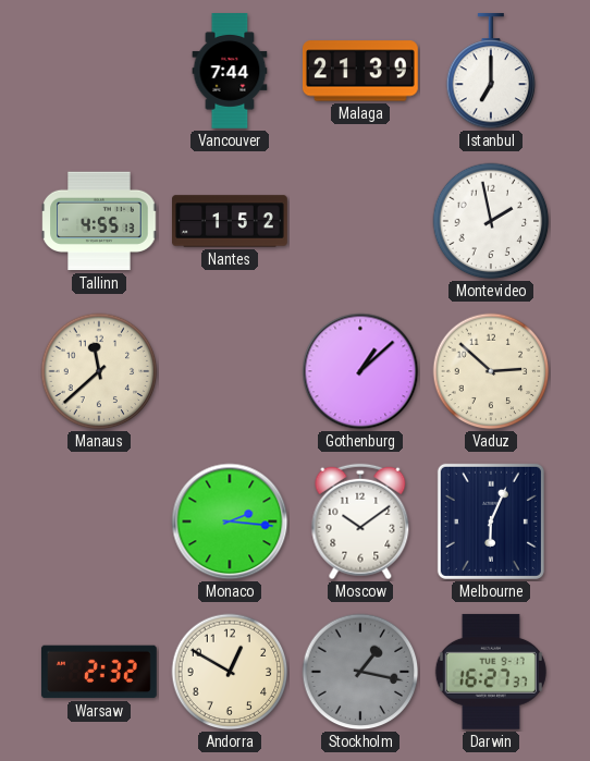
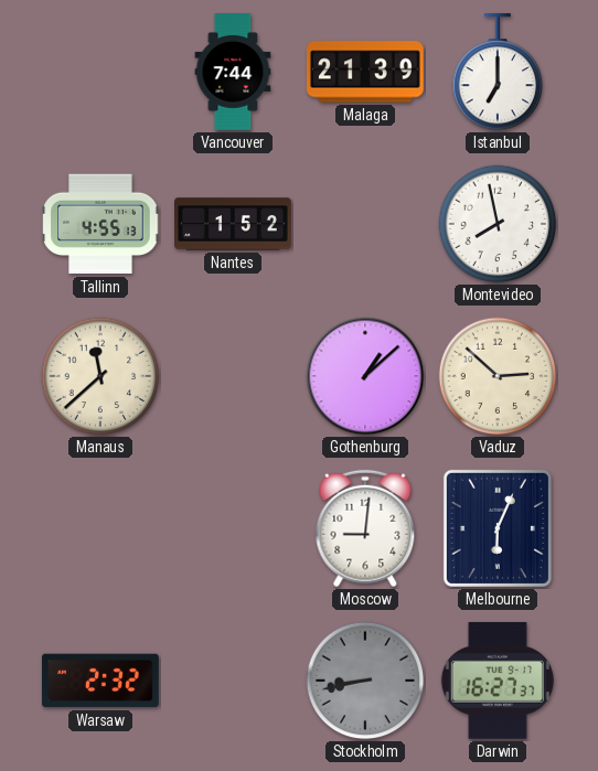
Montevideo: 1:58 -> 7:58
Monaco: 2:16 -> none
Moscow: 10:09 -> 9:01
Andorra: 12:50 -> none
Stockholm: 1:17 -> 8:43
